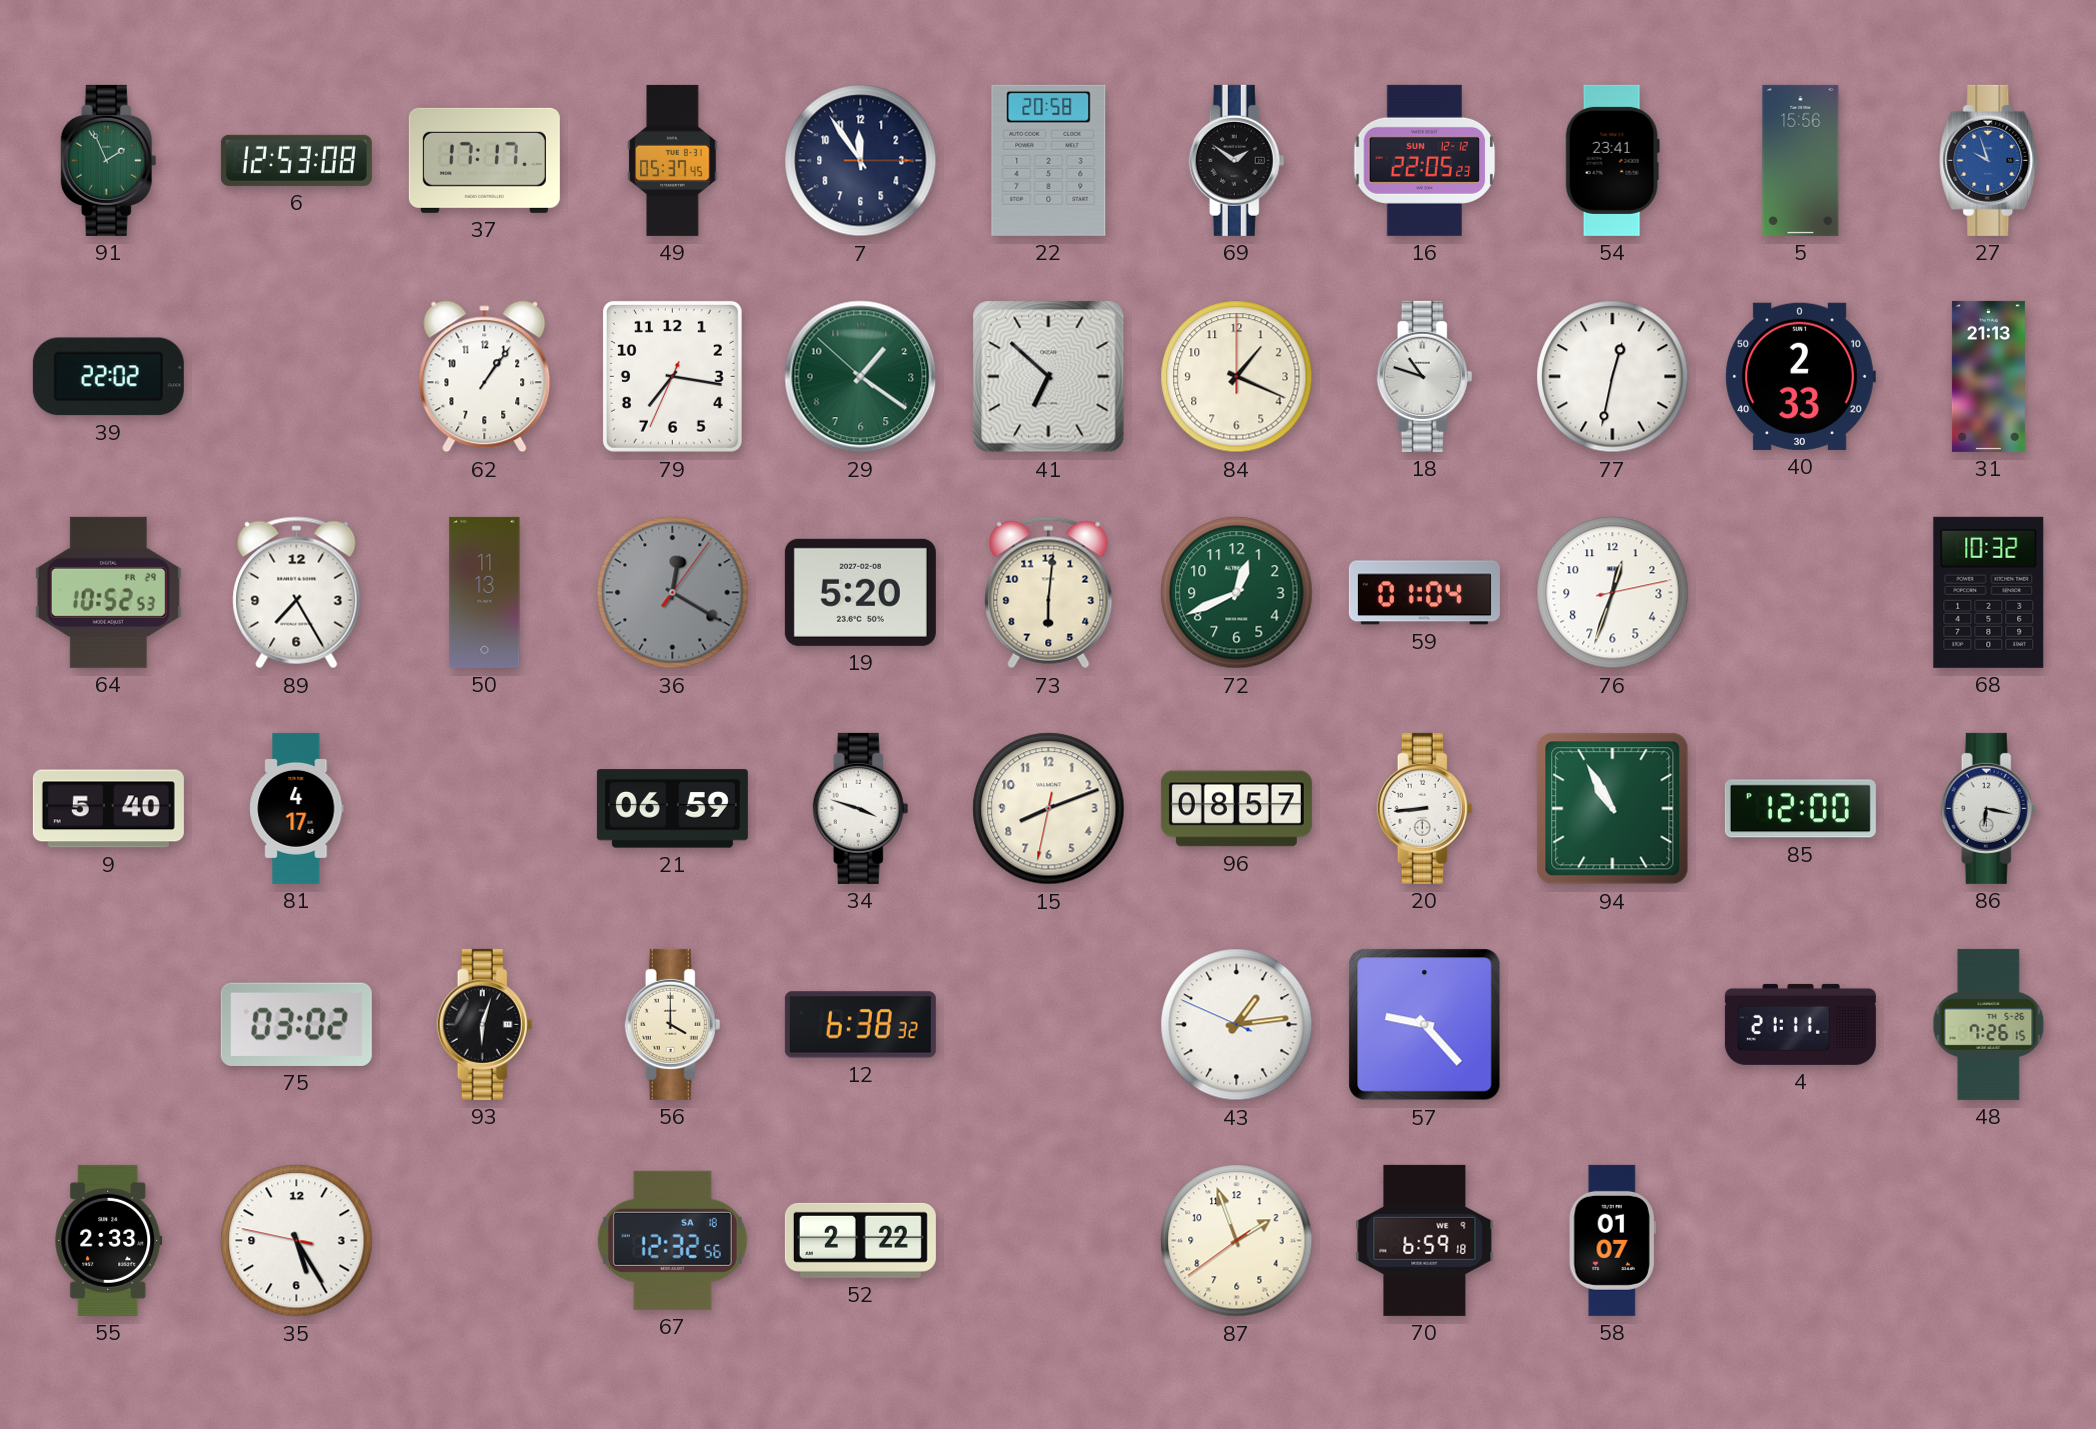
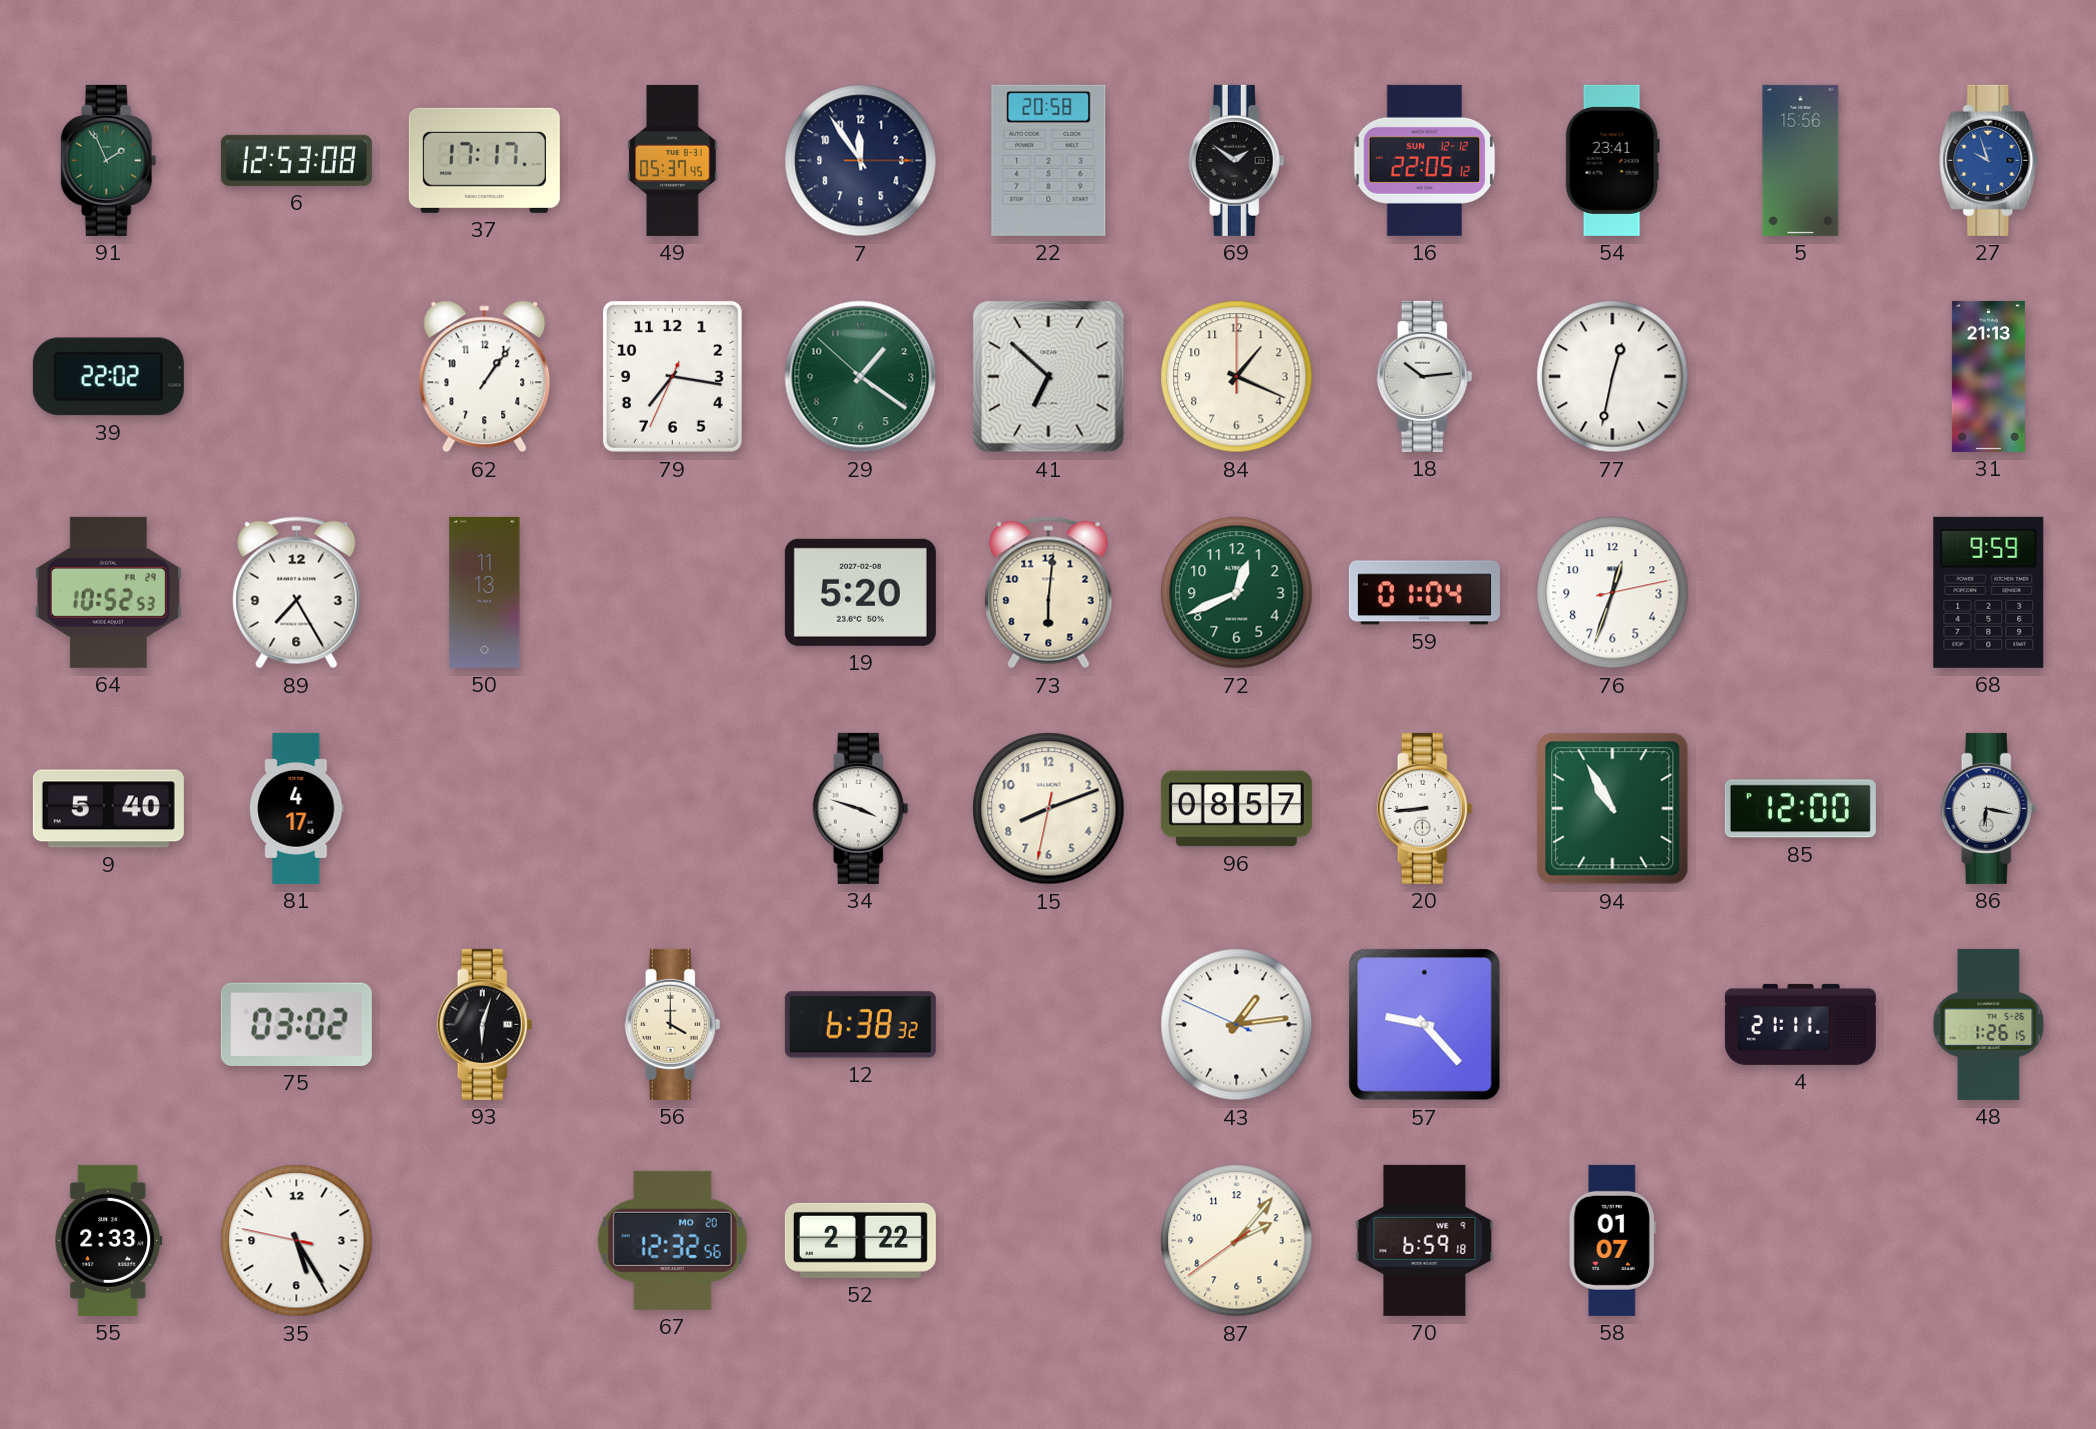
16: 22:05:23 -> 22:05:12
18: 10:48 -> 10:14
40: 2:33 -> none
36: 12:20 -> none
68: 10:32 -> 9:59
21: 06:59 -> none
48: 7:26 -> 1:26
67 date: SA 18 -> MO 20
87: 1:56 -> 2:06
